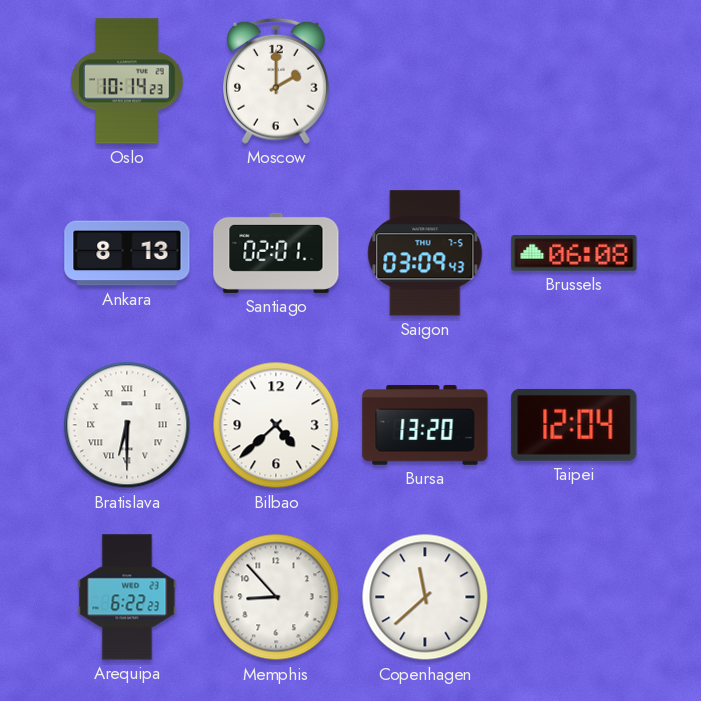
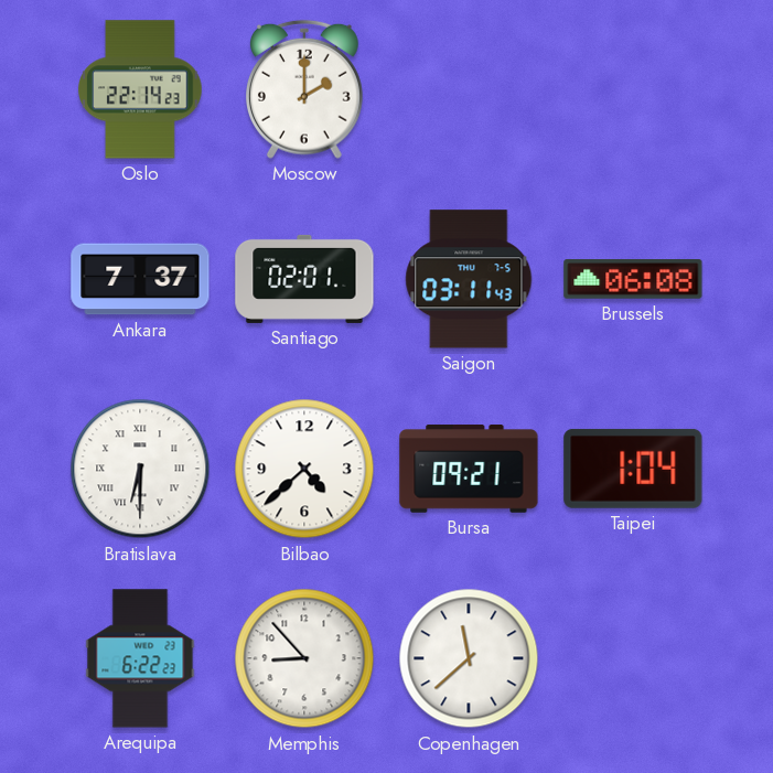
Oslo: 10:14 -> 22:14
Ankara: 8:13 -> 7:37
Saigon: 03:09 -> 03:11
Bursa: 13:20 -> 09:21
Taipei: 12:04 -> 1:04
